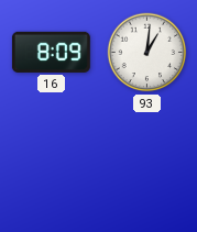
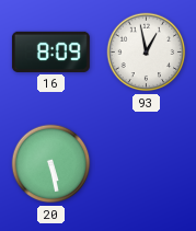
93: 1:01 -> 12:58
20: none -> 5:28
